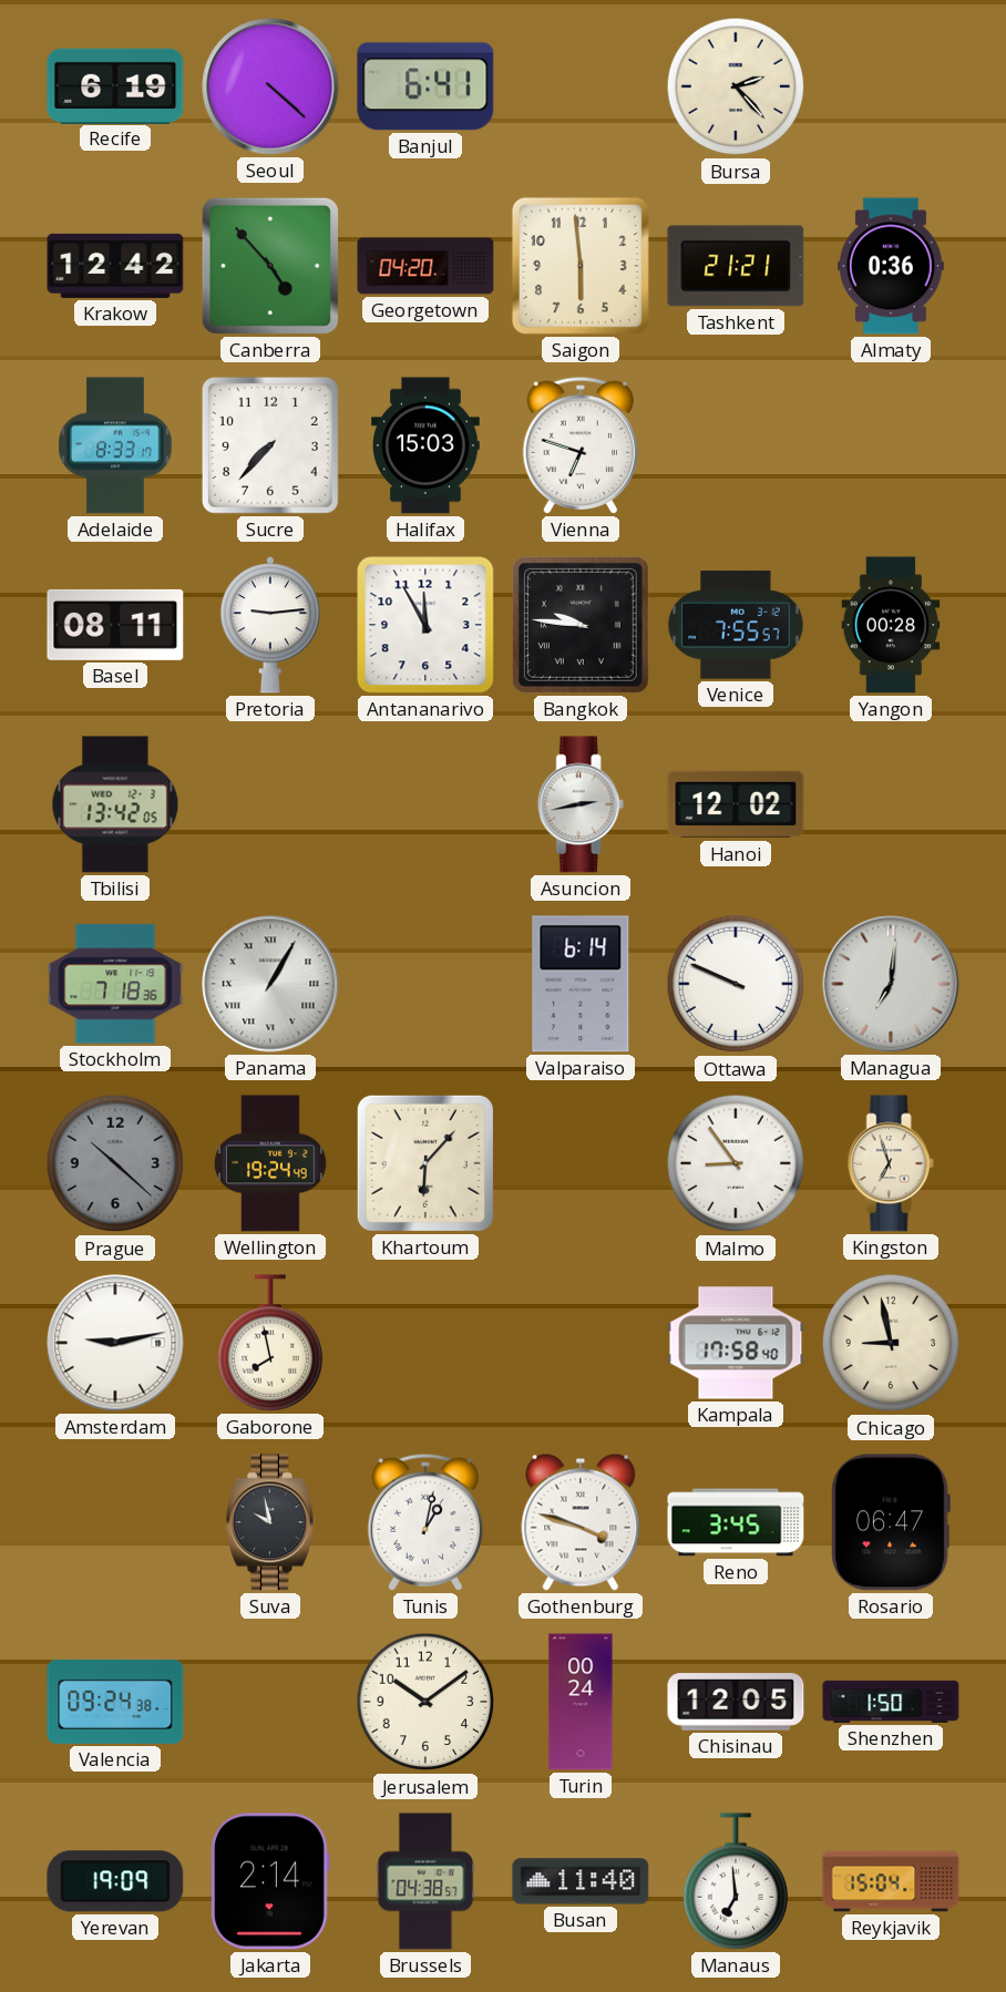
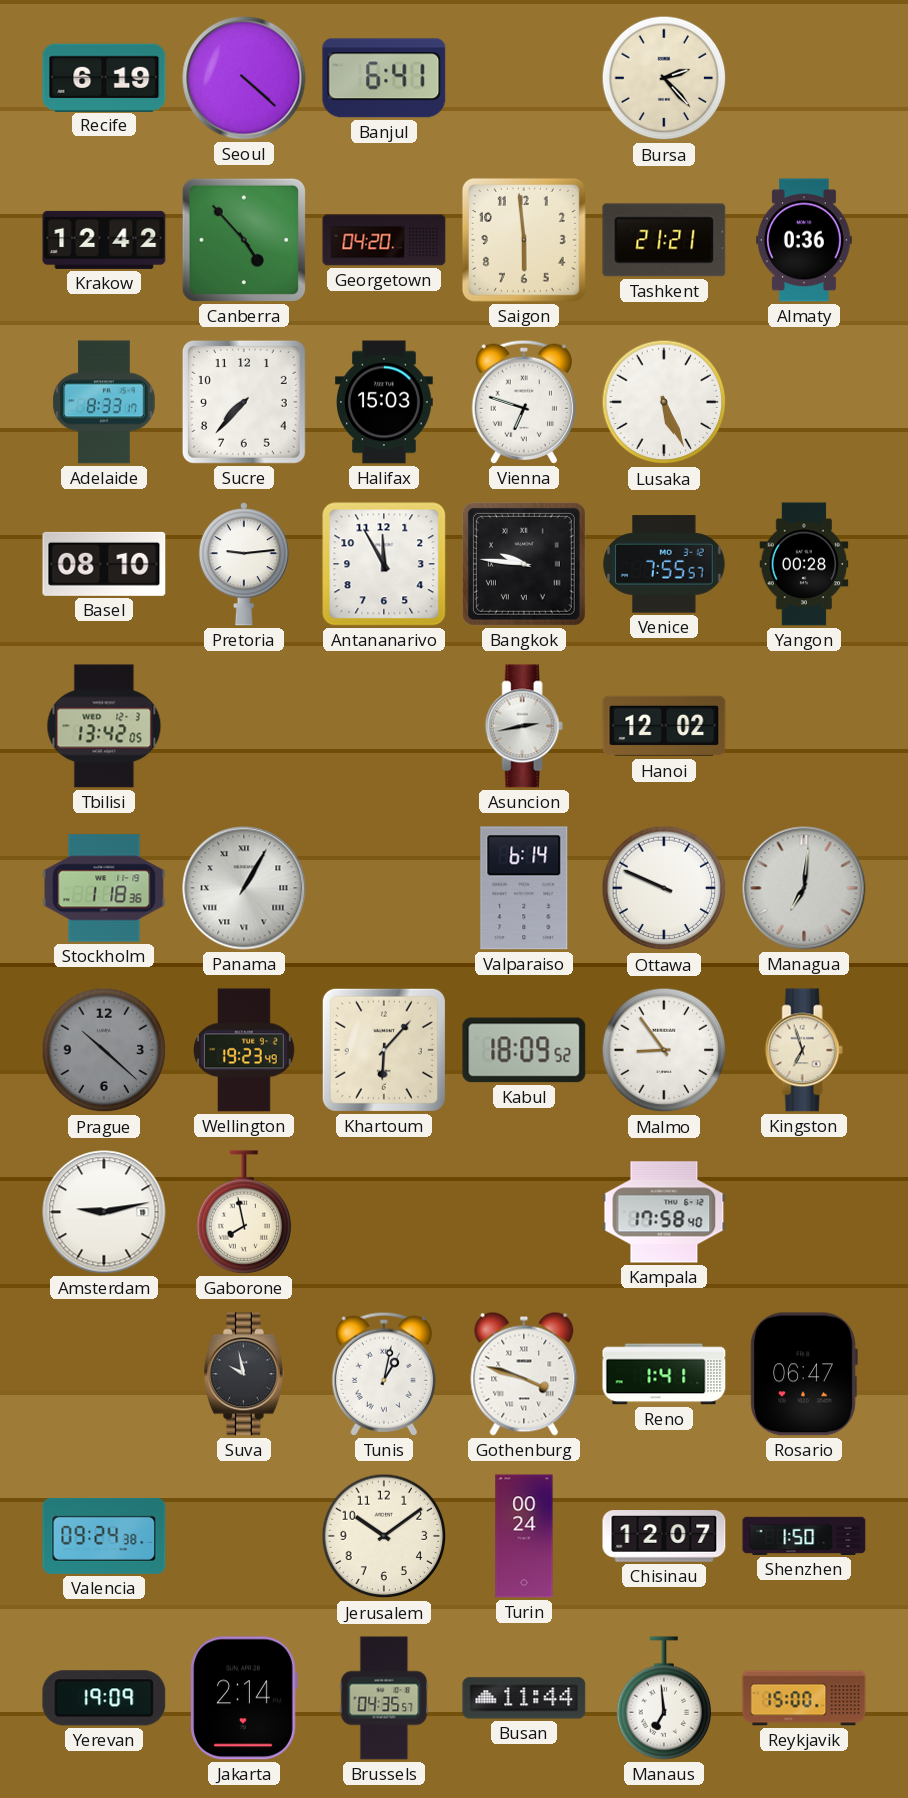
Lusaka: none -> 5:26
Basel: 08:11 -> 08:10
Stockholm: 7:18 -> 1:18
Wellington: 19:24 -> 19:23
Kabul: none -> 18:09
Chicago: 8:58 -> none
Reno: 3:45 -> 1:41
Chisinau: 12:05 -> 12:07
Brussels: 04:38 -> 04:35
Busan: 11:40 -> 11:44
Reykjavik: 15:04 -> 15:00
